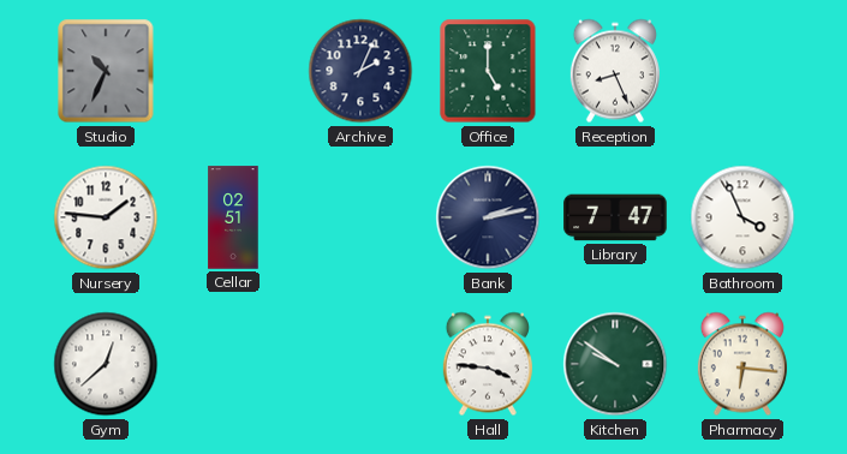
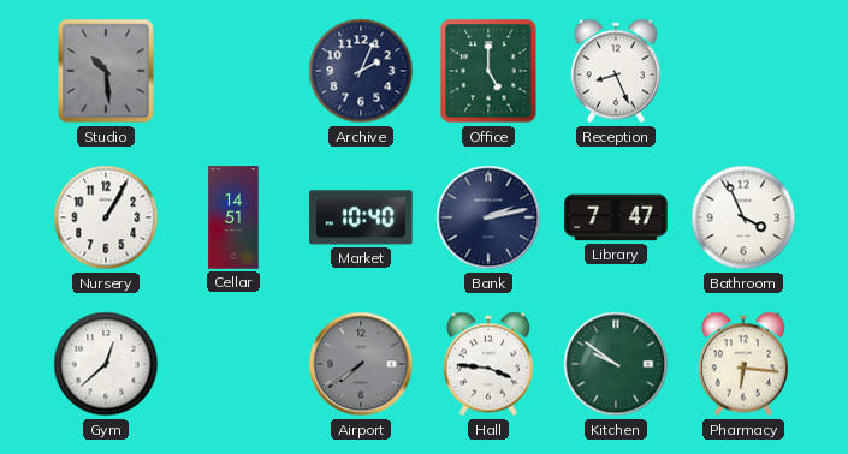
Studio: 10:34 -> 10:29
Nursery: 1:46 -> 1:05
Cellar: 02:51 -> 14:51
Market: none -> 10:40
Airport: none -> 7:39
